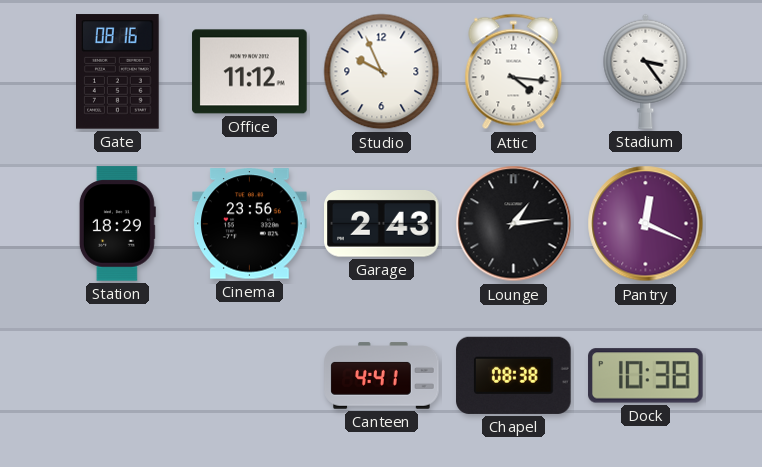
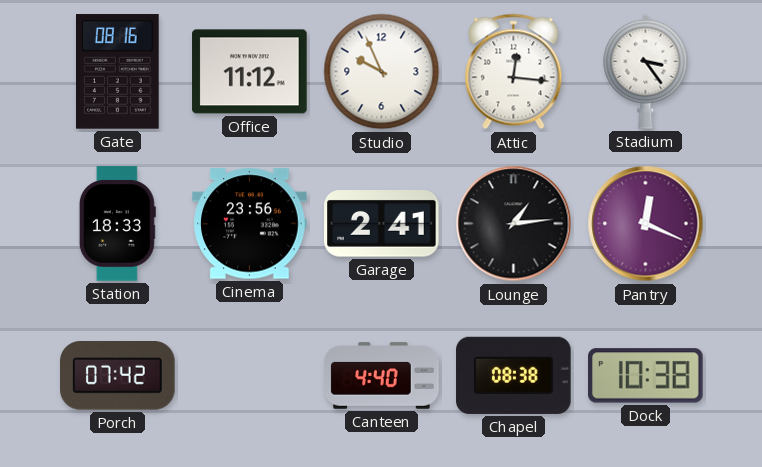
Attic: 4:16 -> 12:16
Station: 18:29 -> 18:33
Garage: 2:43 -> 2:41
Porch: none -> 07:42
Canteen: 4:41 -> 4:40
